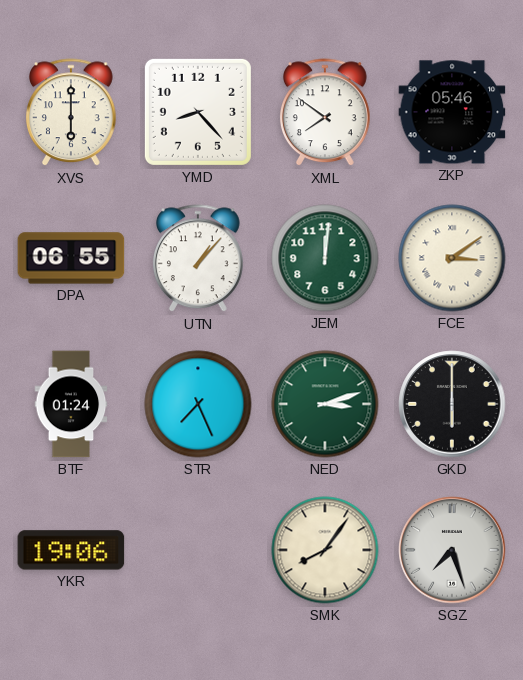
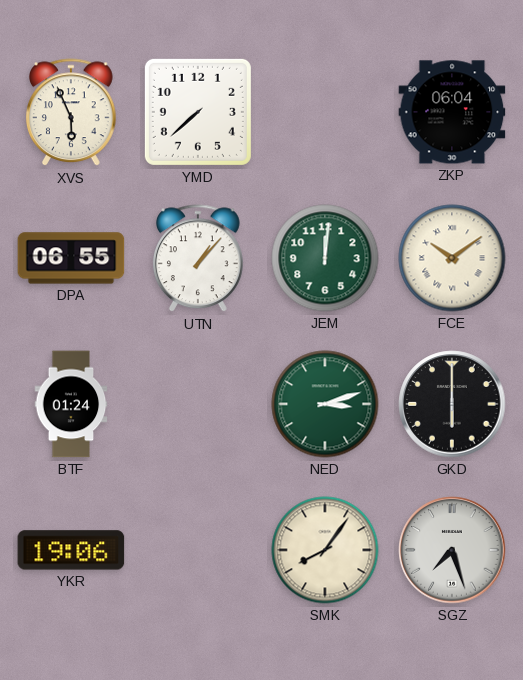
XVS: 6:00 -> 5:56
YMD: 8:23 -> 7:38
XML: 7:51 -> none
ZKP: 05:46 -> 06:04
FCE: 3:09 -> 10:09
STR: 7:26 -> none
